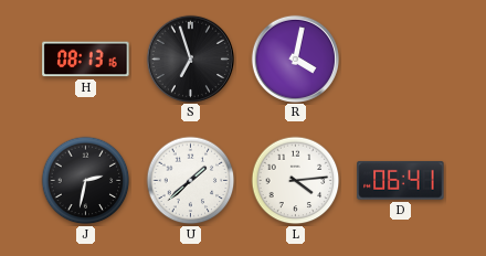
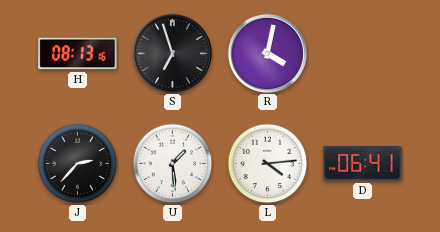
J: 2:32 -> 2:37
U: 1:38 -> 1:29
